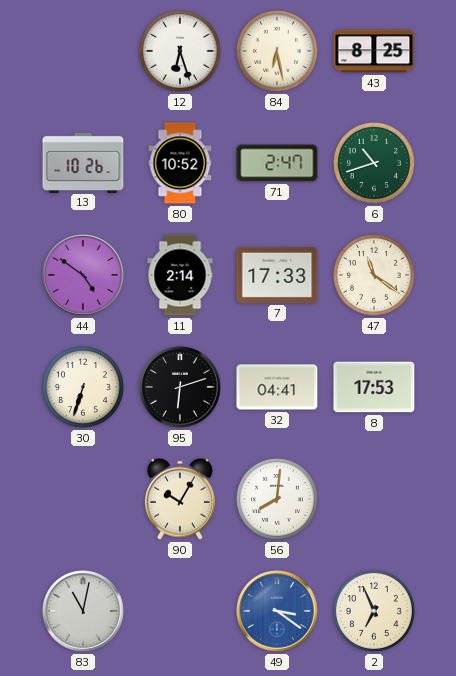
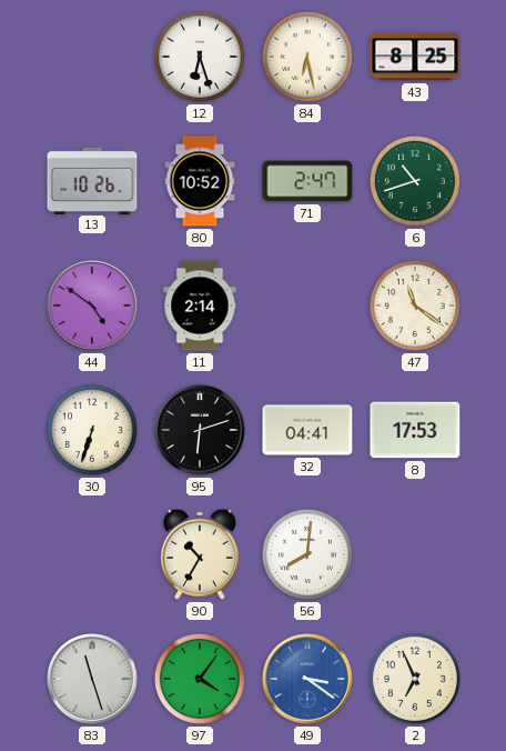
7: 17:33 -> none
90: 10:05 -> 10:35
83: 11:02 -> 11:27
97: none -> 4:06
